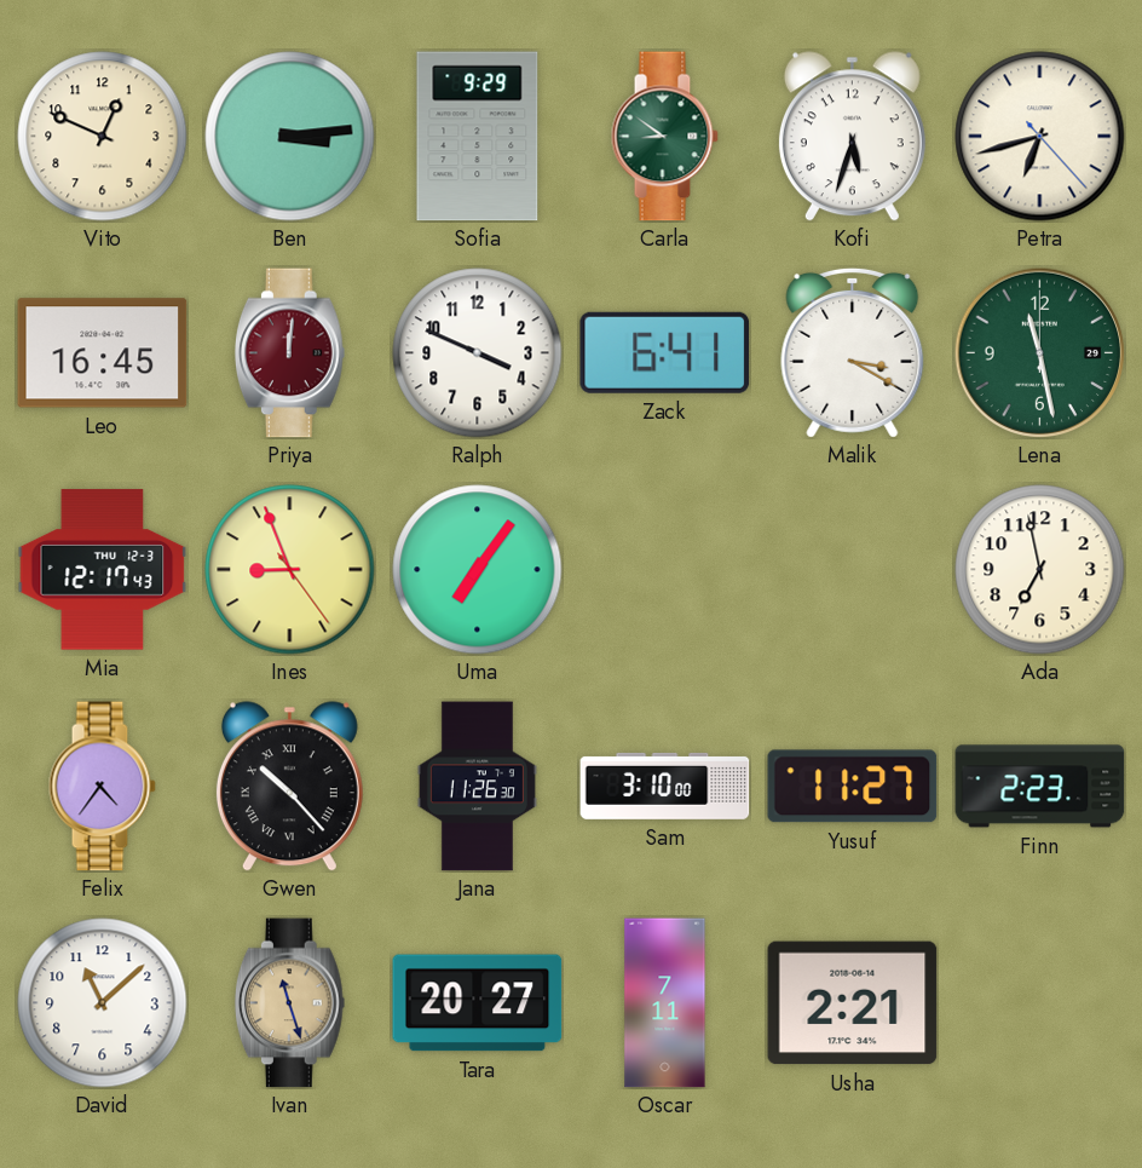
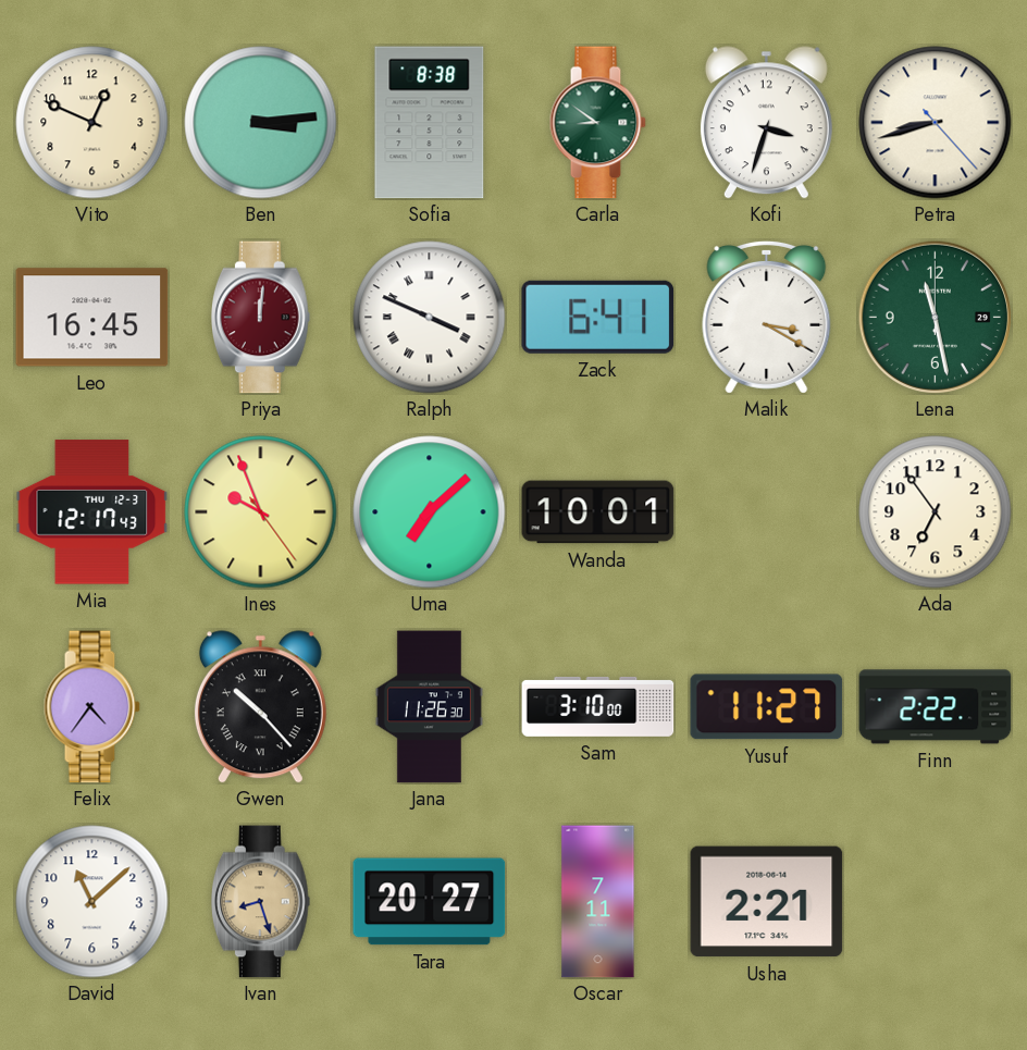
Sofia: 9:29 -> 8:38
Kofi: 5:33 -> 3:33
Petra: 6:42 -> 8:42
Ralph numerals: Arabic -> Roman
Ines: 8:56 -> 9:56
Uma: 7:06 -> 7:08
Wanda: none -> 10:01
Ada: 6:58 -> 6:54
Finn: 2:23 -> 2:22
Ivan: 11:27 -> 8:27
